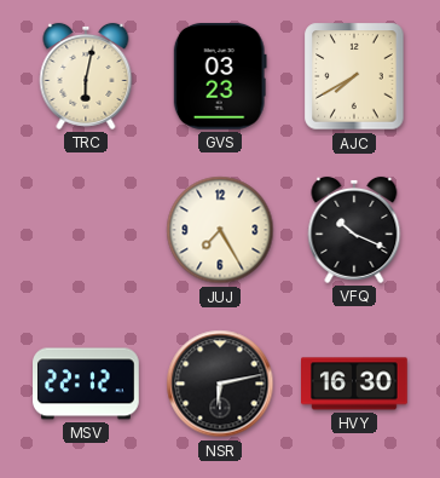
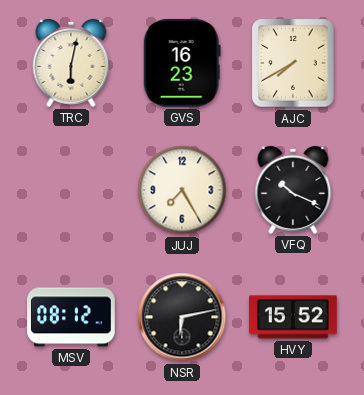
GVS: 03:23 -> 16:23
MSV: 22:12 -> 08:12
HVY: 16:30 -> 15:52
